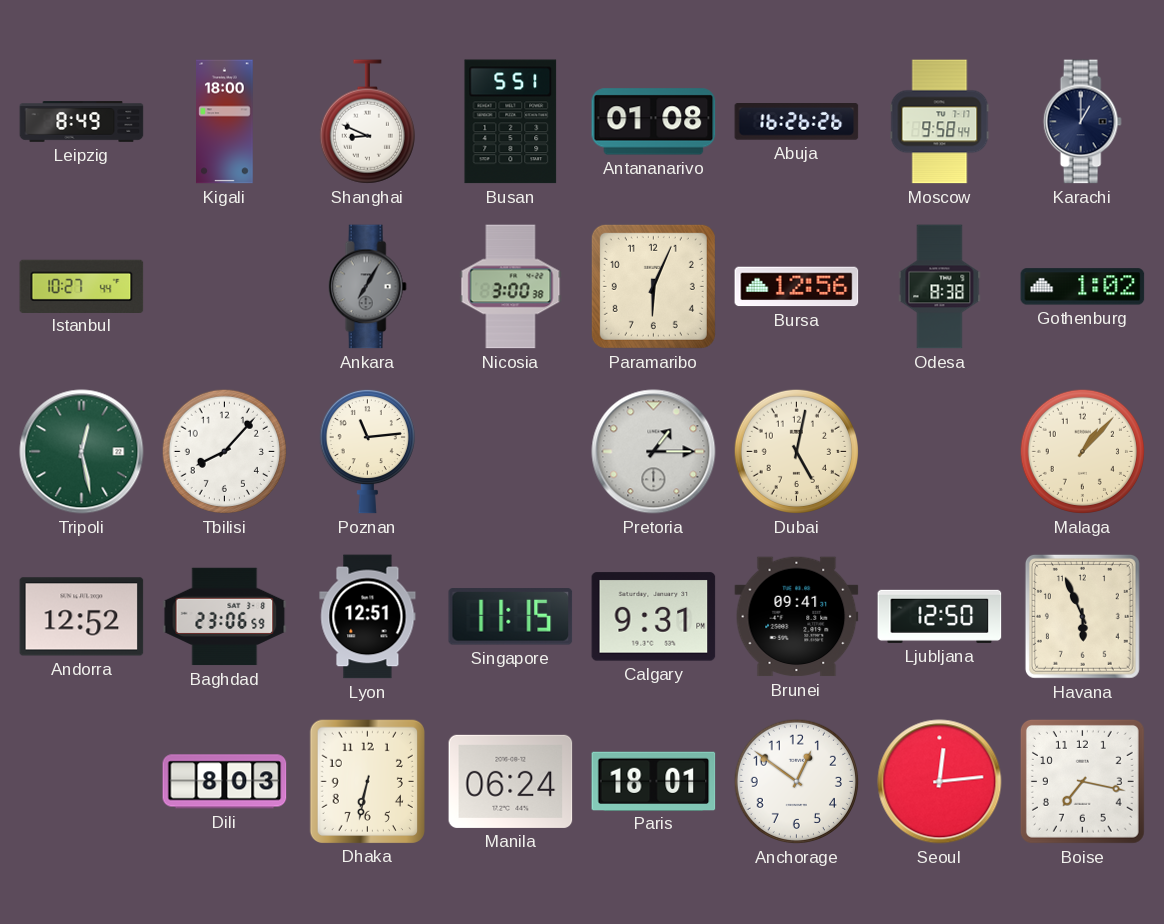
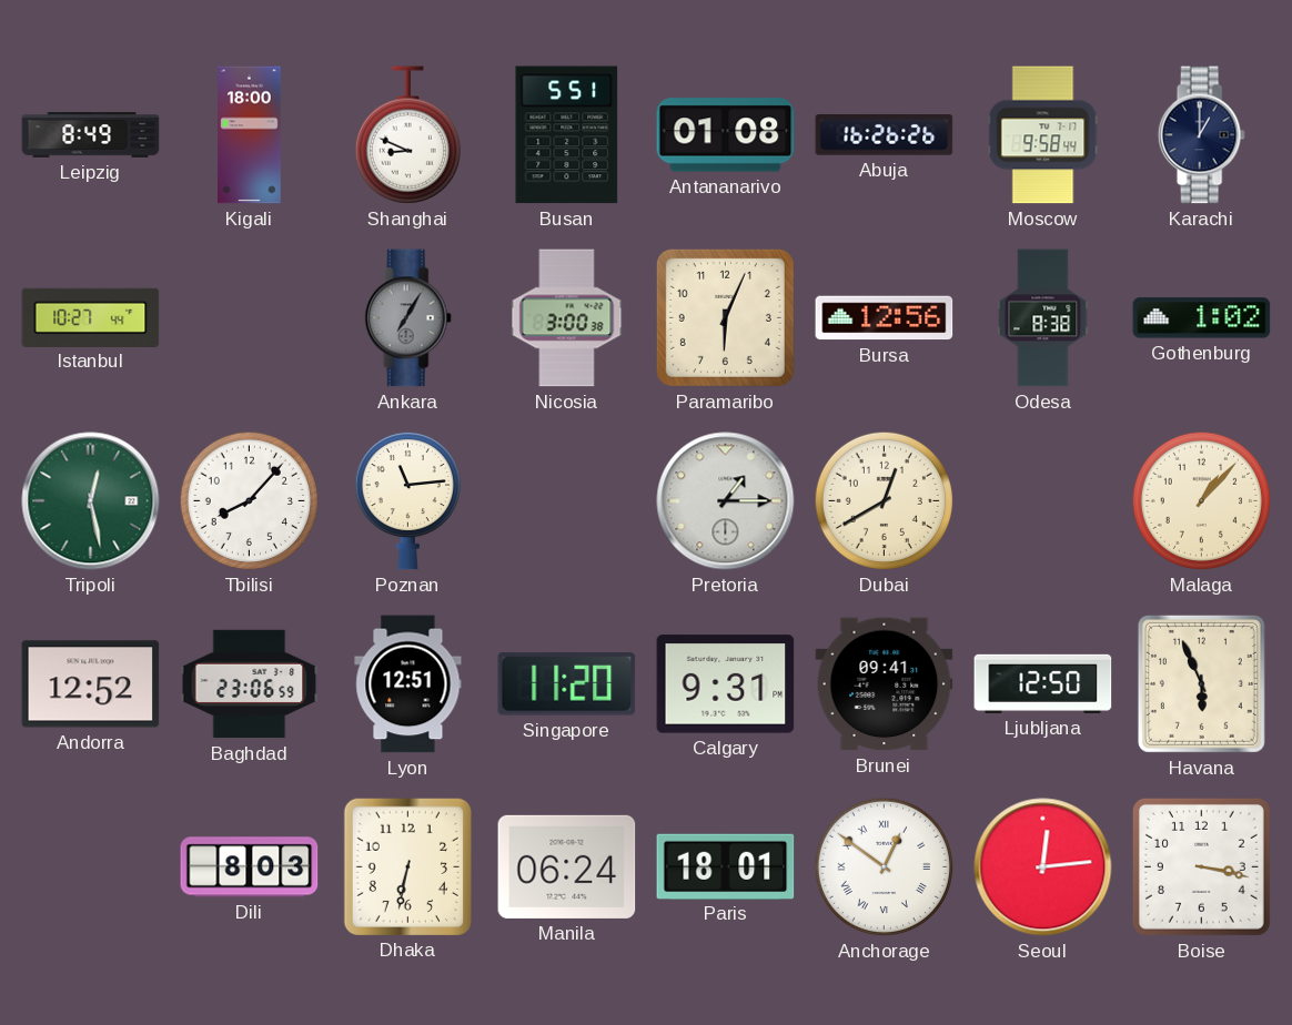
Dubai: 5:02 -> 12:40
Singapore: 11:15 -> 11:20
Anchorage numerals: Arabic -> Roman
Boise: 7:17 -> 3:17
